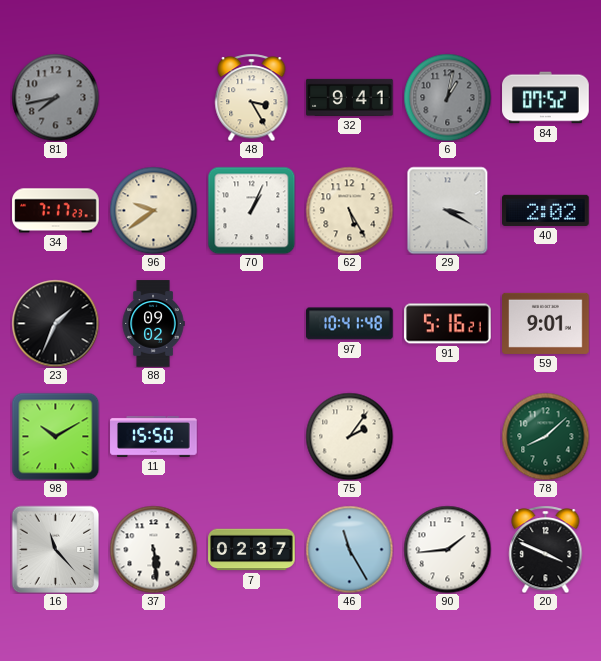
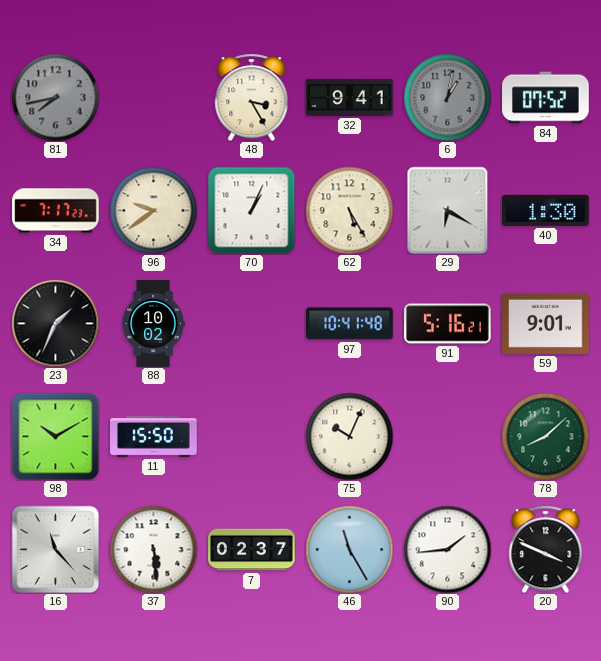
29: 3:20 -> 6:20
40: 2:02 -> 1:30
88: 09:02 -> 10:02
75: 2:06 -> 10:04
